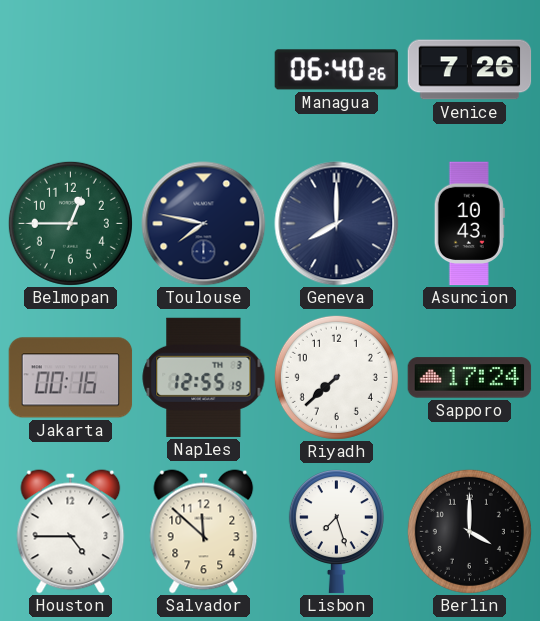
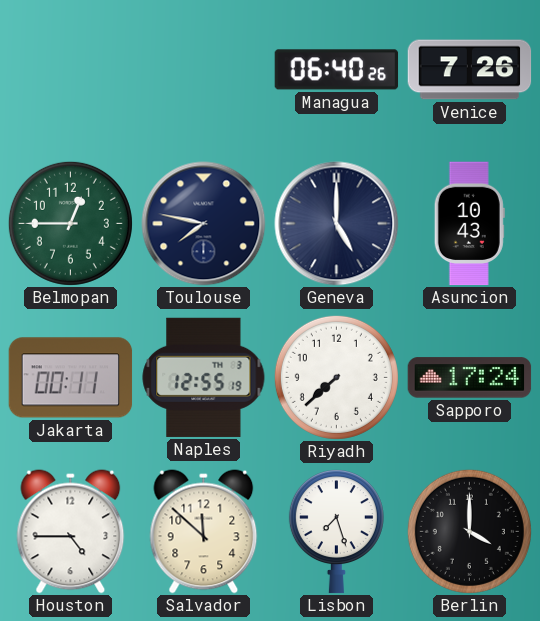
Geneva: 8:00 -> 5:00
Jakarta: 00:16 -> 00:11
